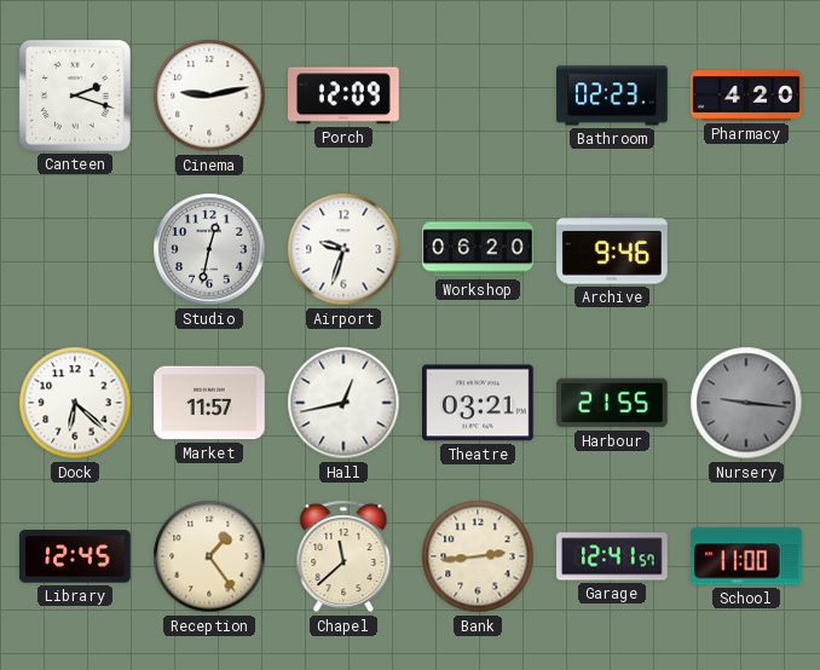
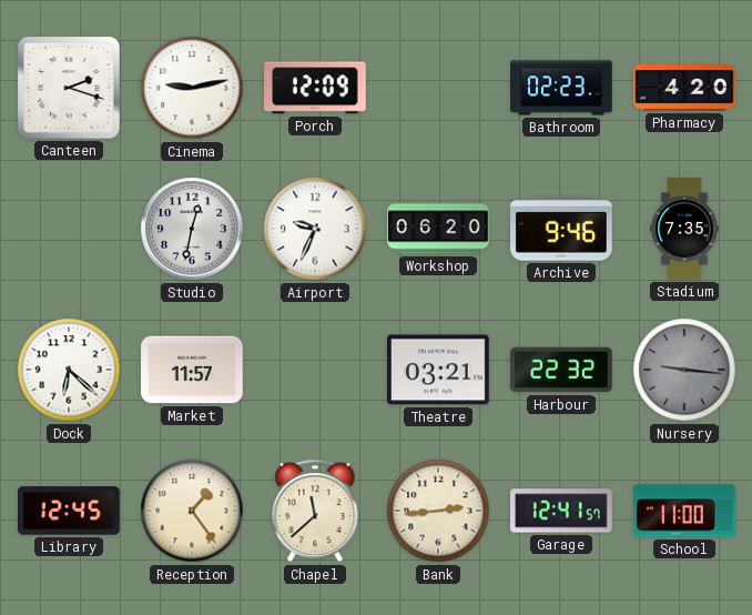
Airport: 9:33 -> 9:34
Stadium: none -> 7:35
Hall: 12:43 -> none
Harbour: 21:55 -> 22:32
